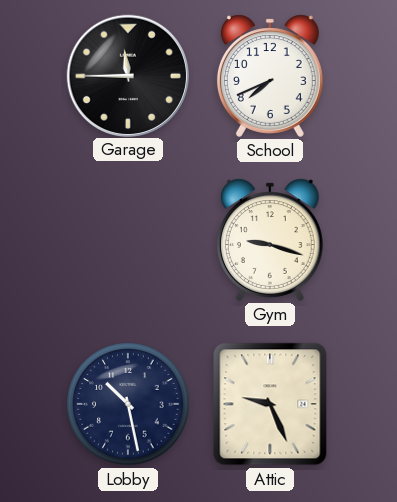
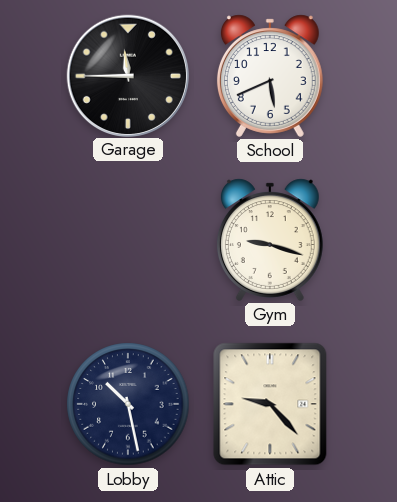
School: 7:41 -> 5:41
Attic: 9:26 -> 9:23
